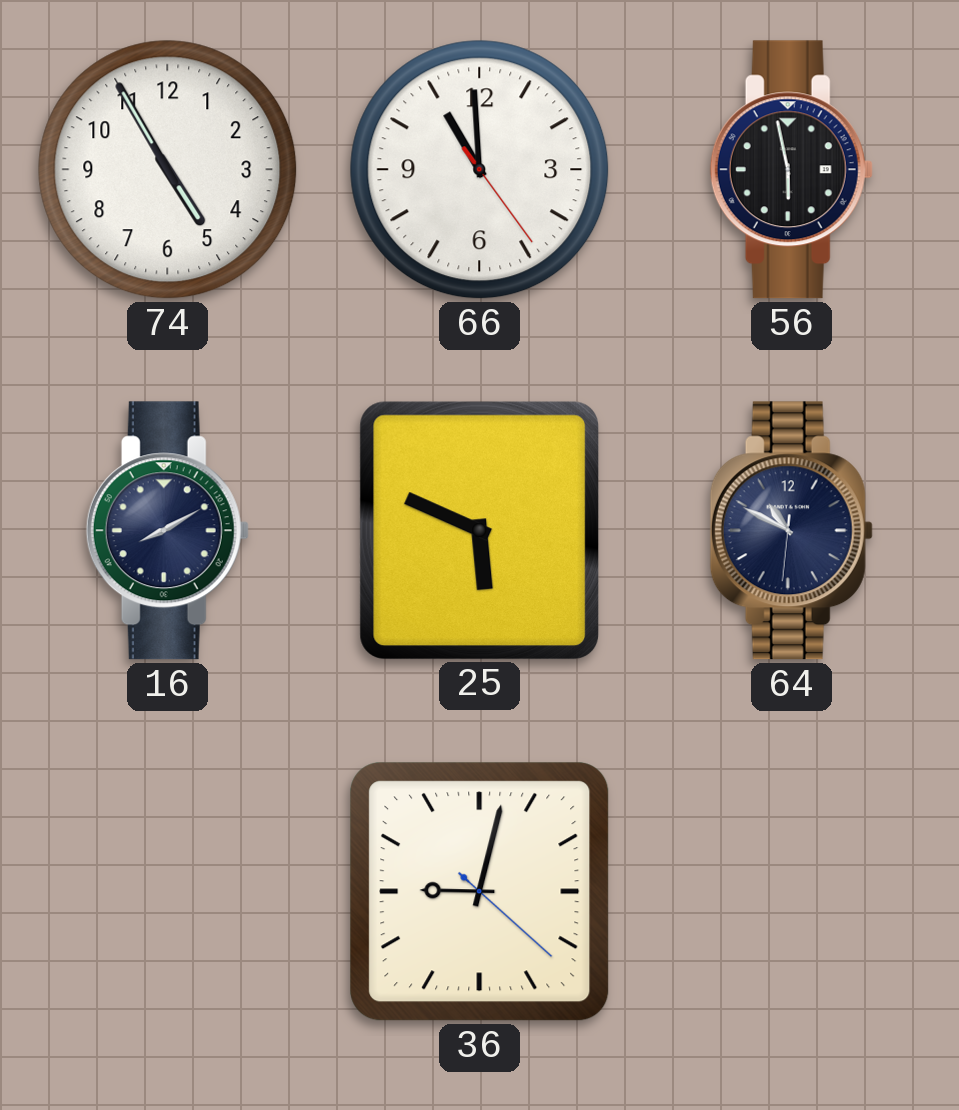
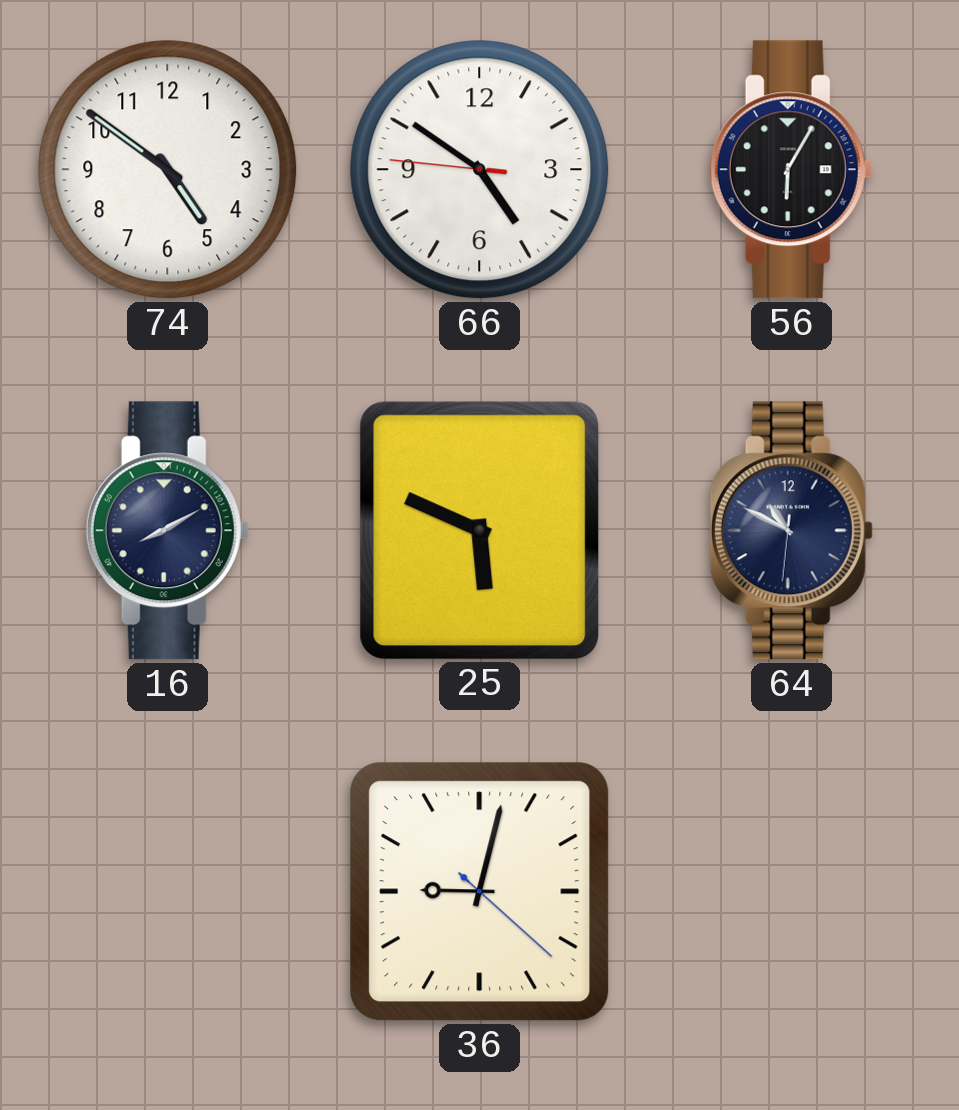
74: 4:55 -> 4:51
66: 10:59 -> 4:50
56: 5:58 -> 6:05
